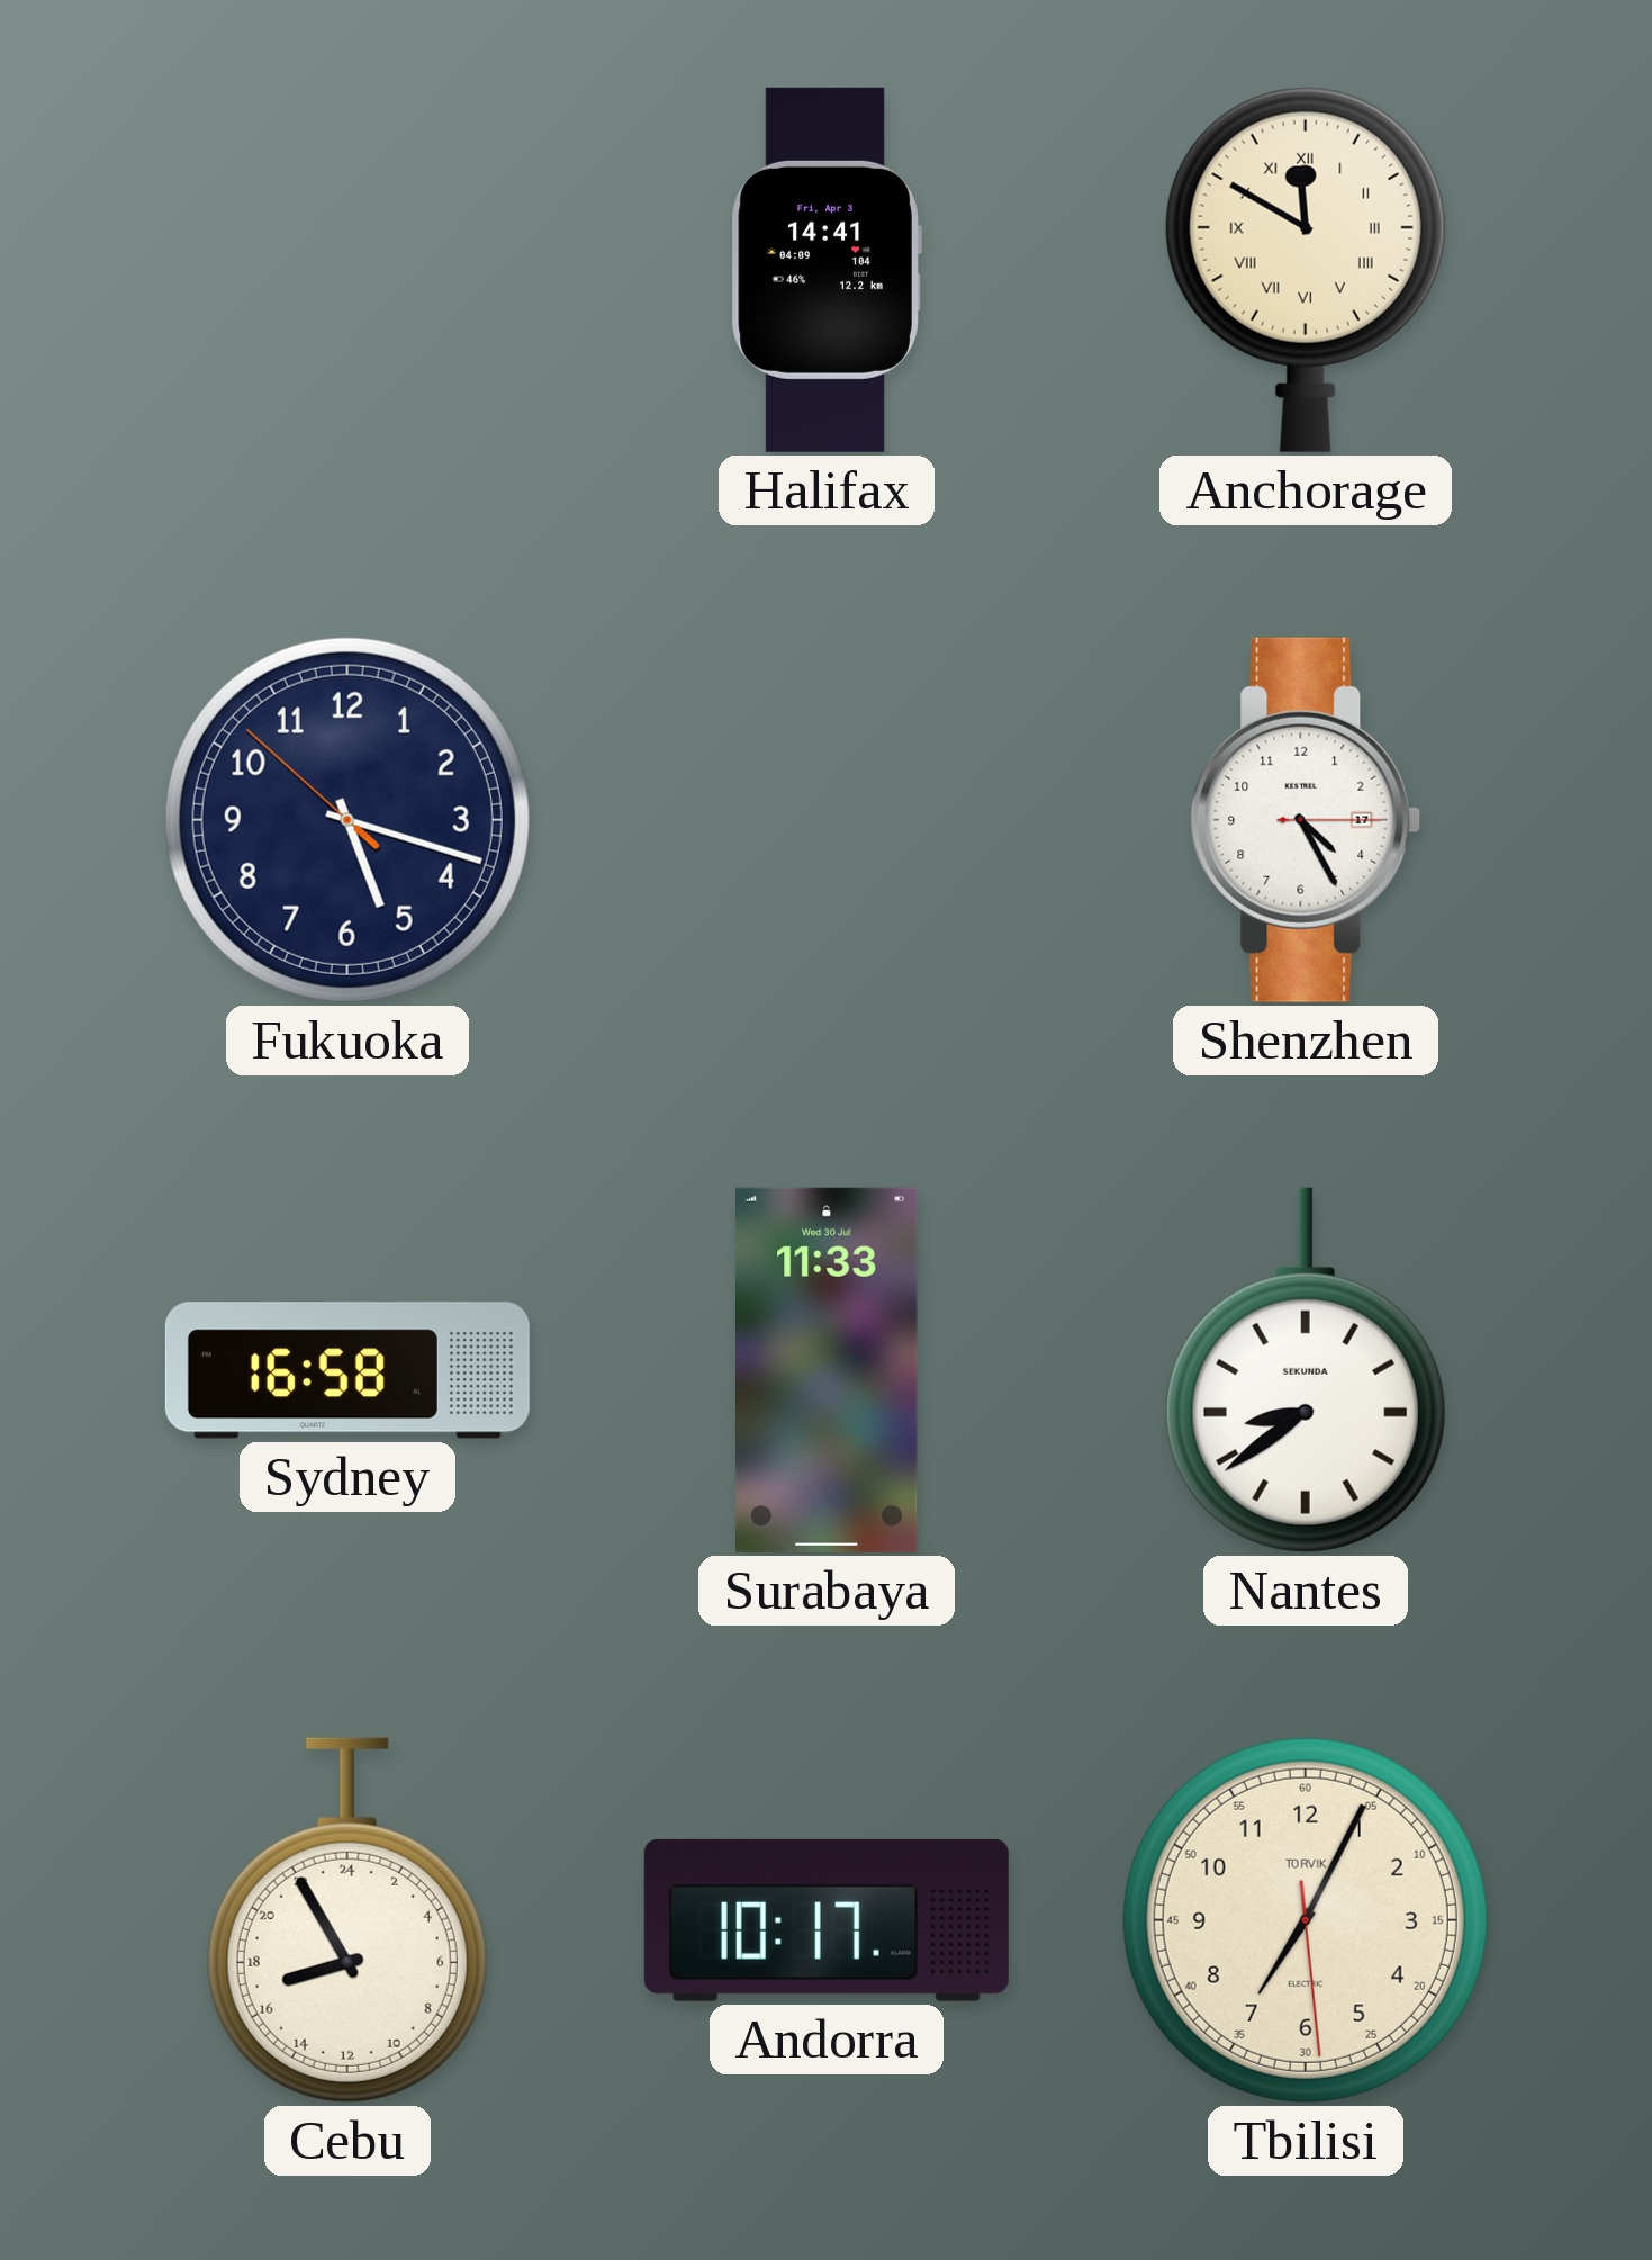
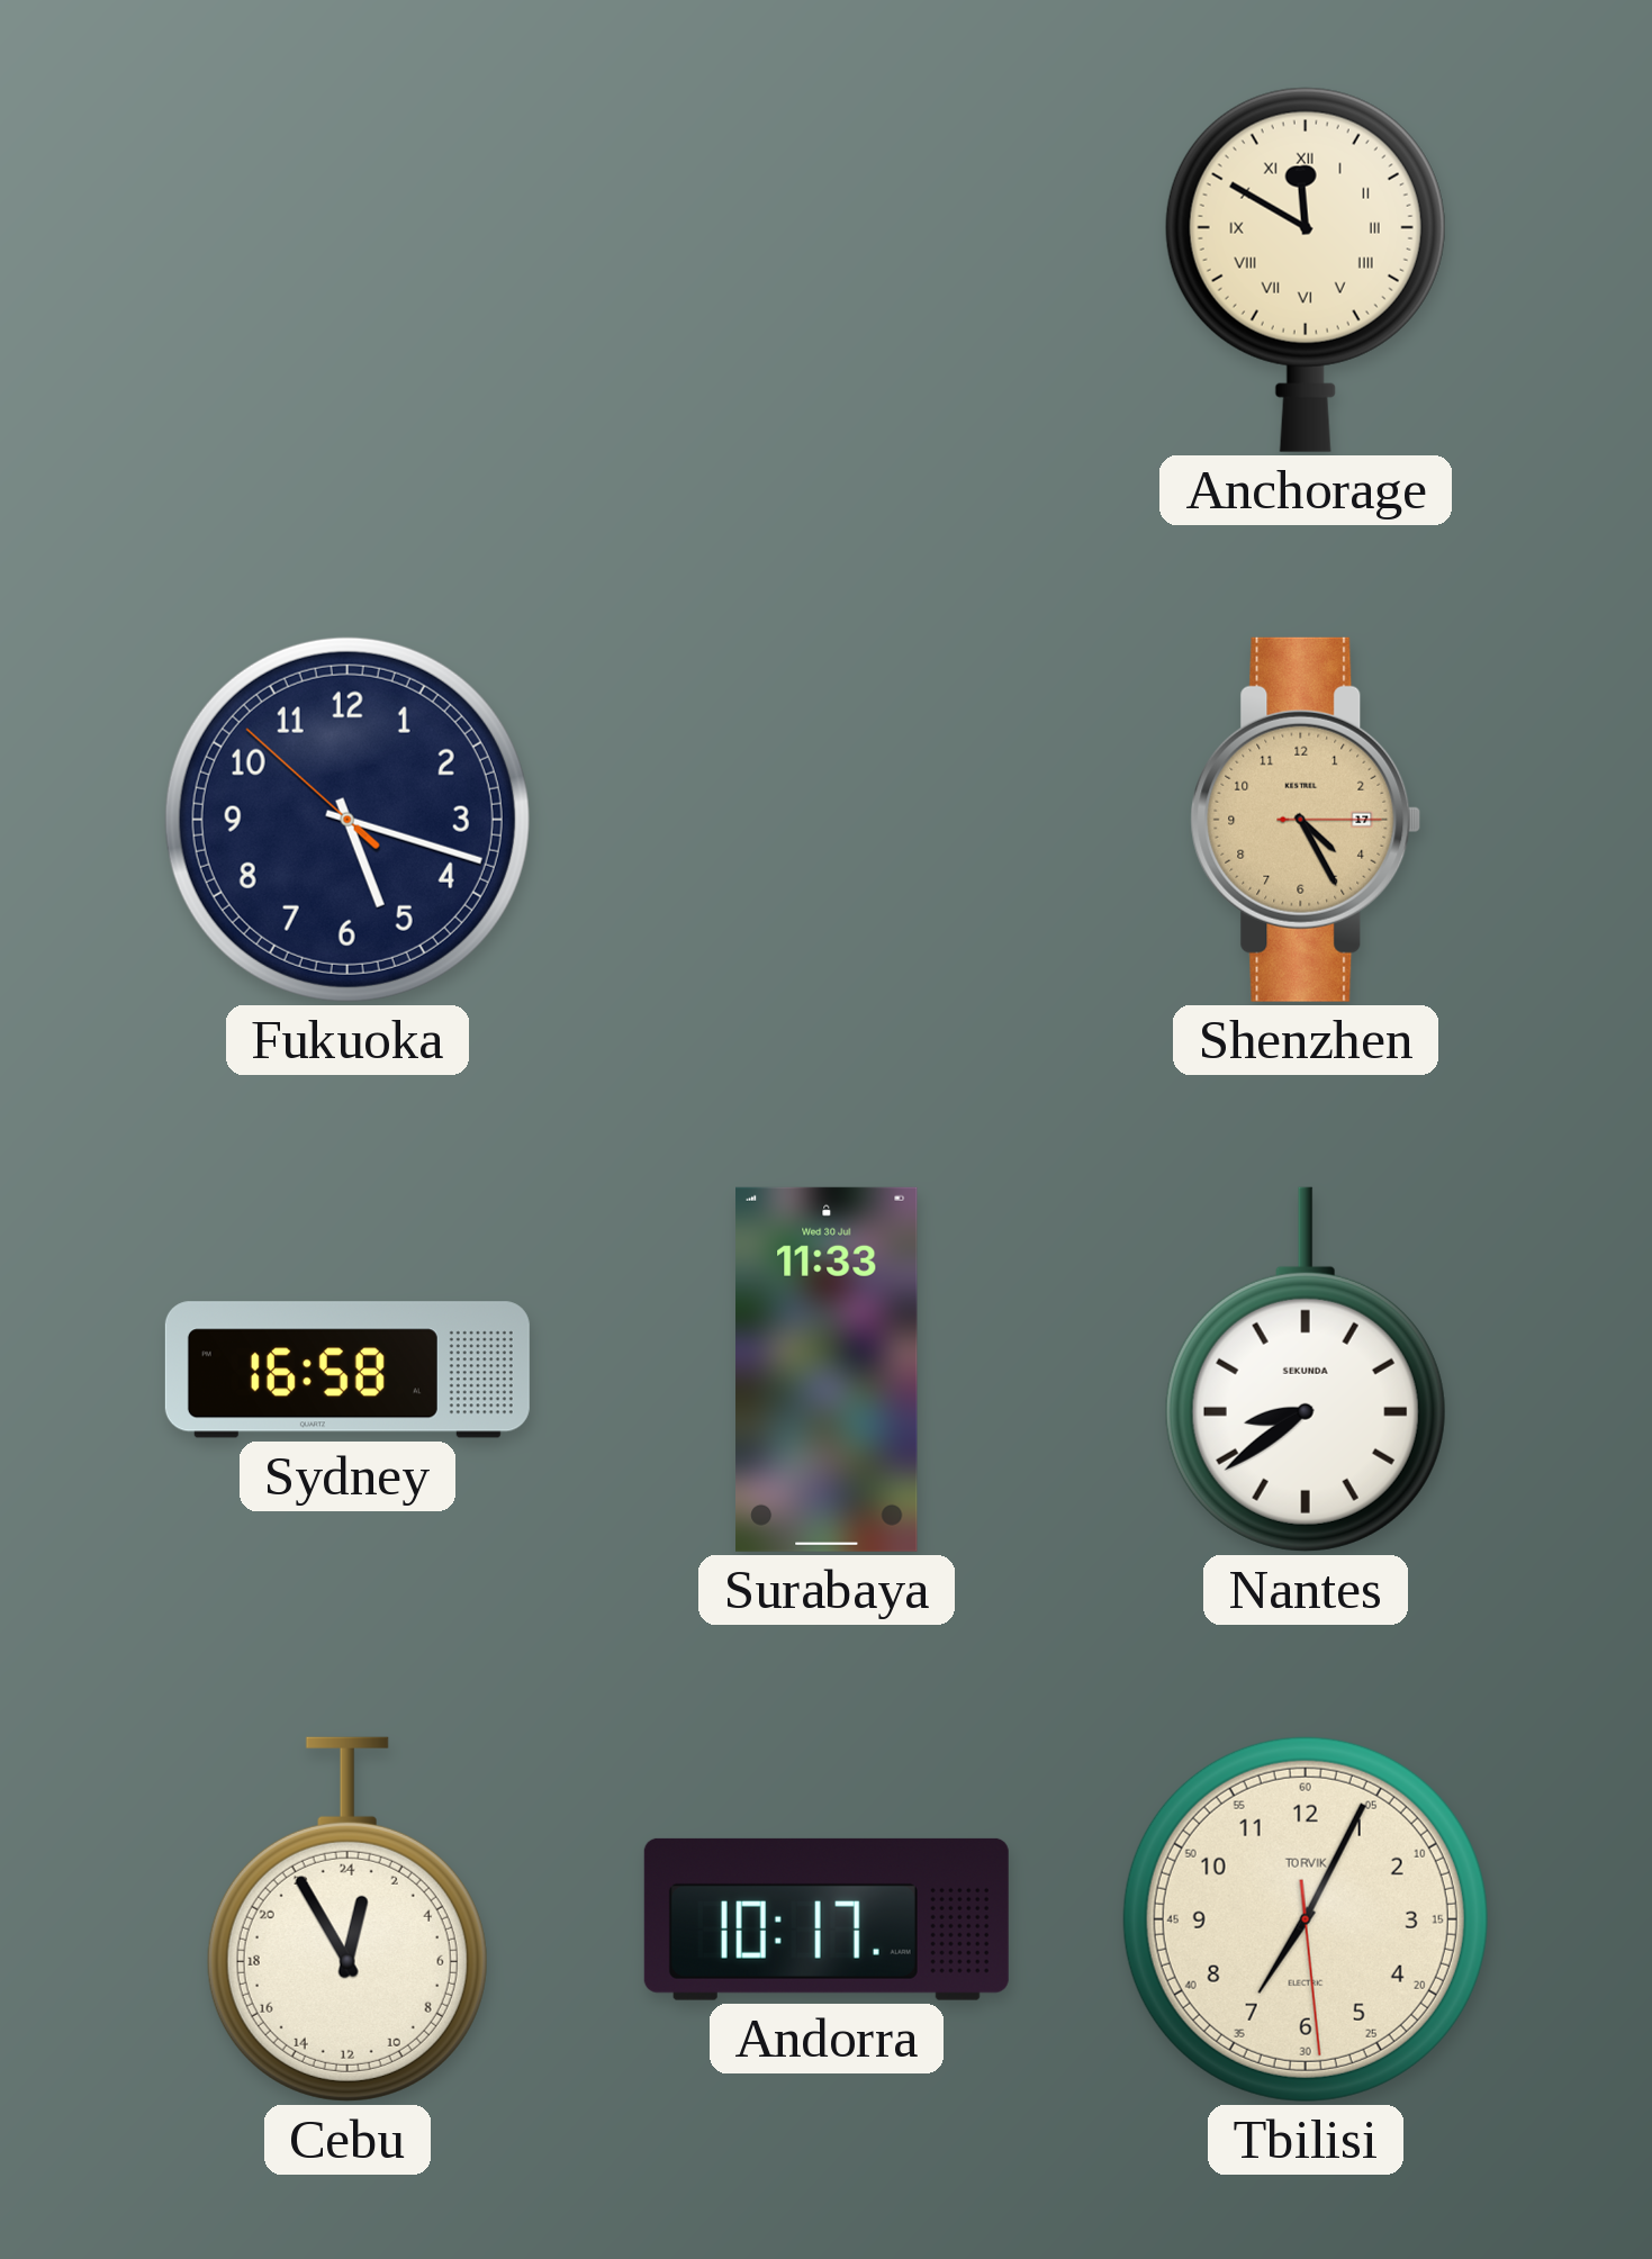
Halifax: 14:41 -> none
Shenzhen dial: white -> champagne
Cebu: 16:55 -> 0:55
